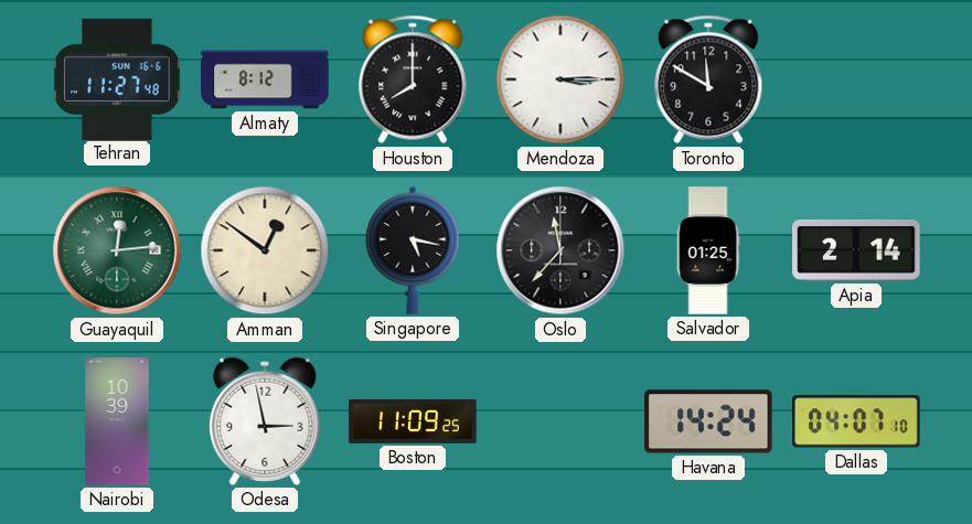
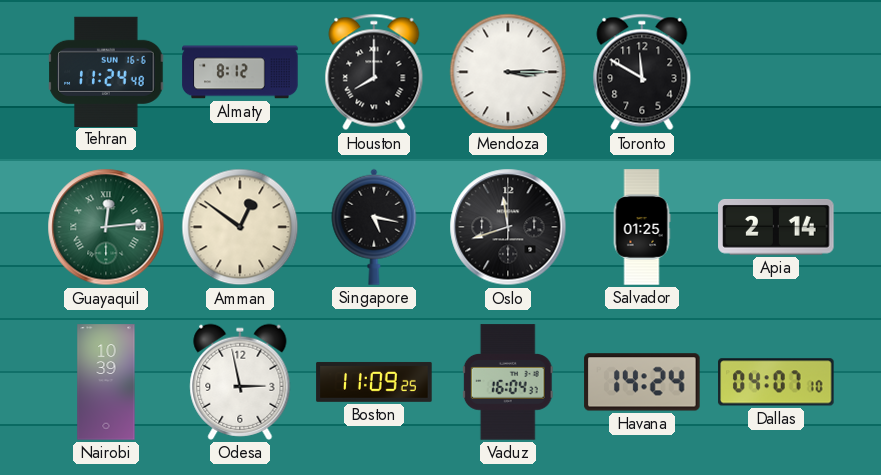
Tehran: 11:27 -> 11:24
Oslo: 11:37 -> 11:42
Vaduz: none -> 16:04
